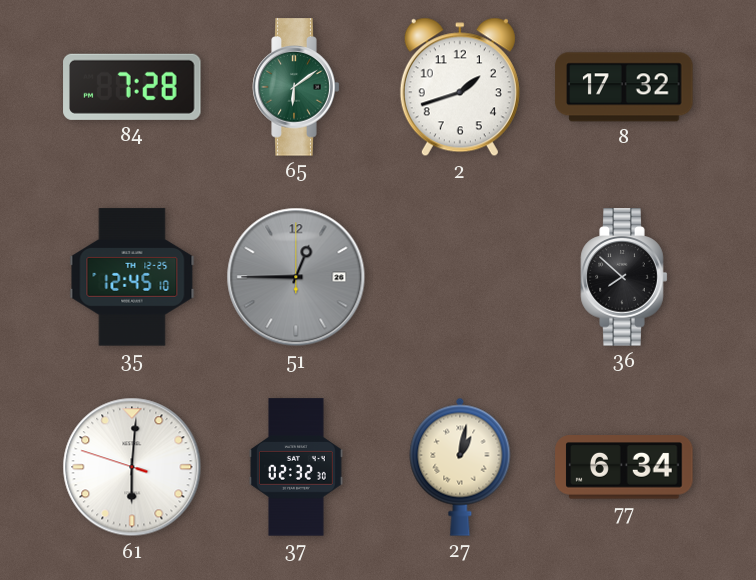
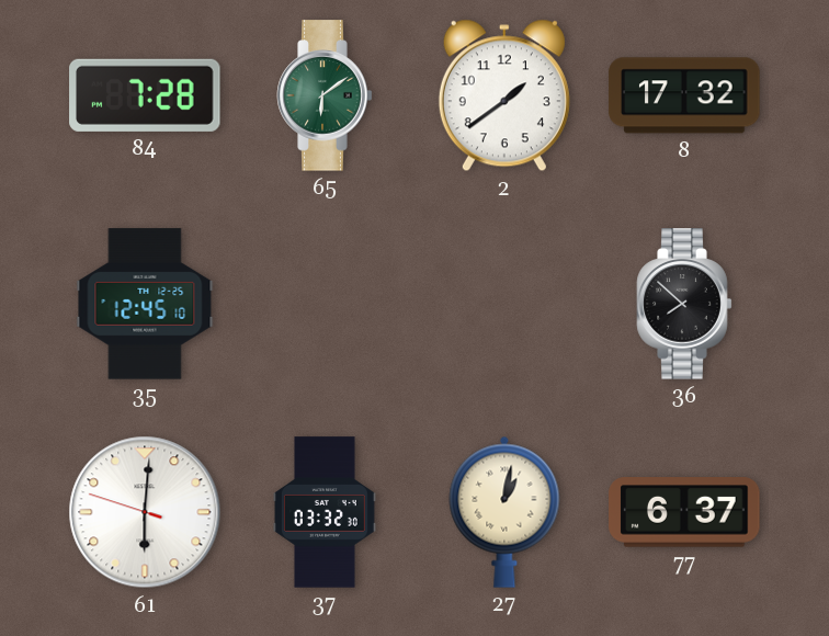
2: 1:42 -> 1:39
51: 12:45 -> none
37: 02:32 -> 03:32
77: 6:34 -> 6:37
